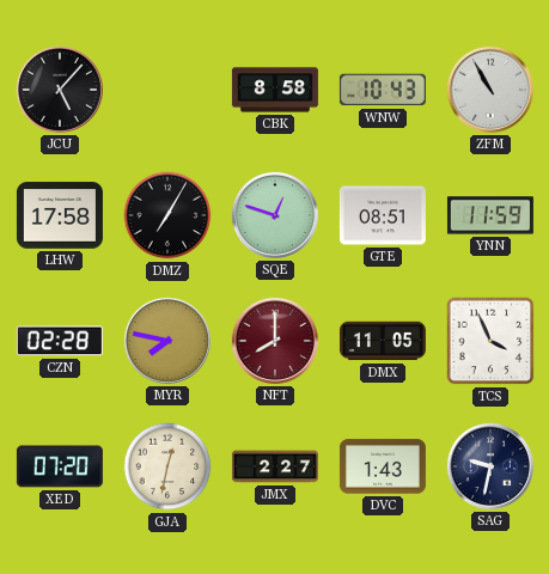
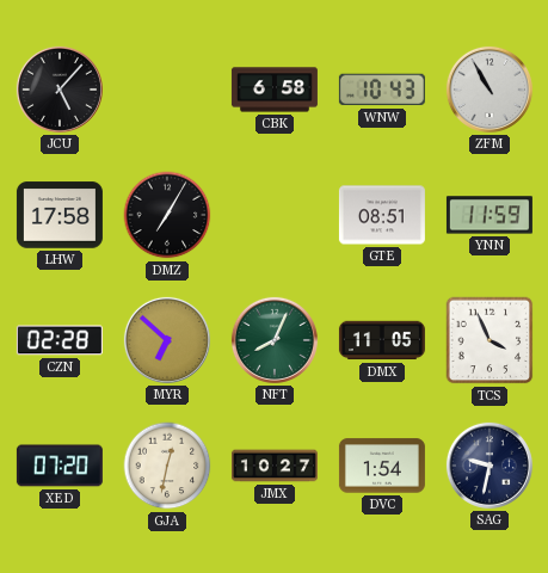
CBK: 8:58 -> 6:58
SQE: 12:48 -> none
MYR: 7:47 -> 6:52
NFT: 8:00 -> 8:04
NFT dial: burgundy -> green
JMX: 2:27 -> 10:27
DVC: 1:43 -> 1:54
